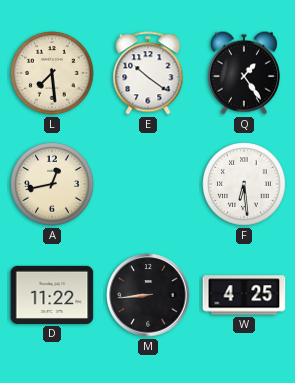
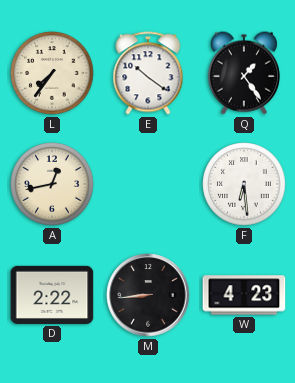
L: 7:29 -> 7:36
D: 11:22 -> 2:22
W: 4:25 -> 4:23
